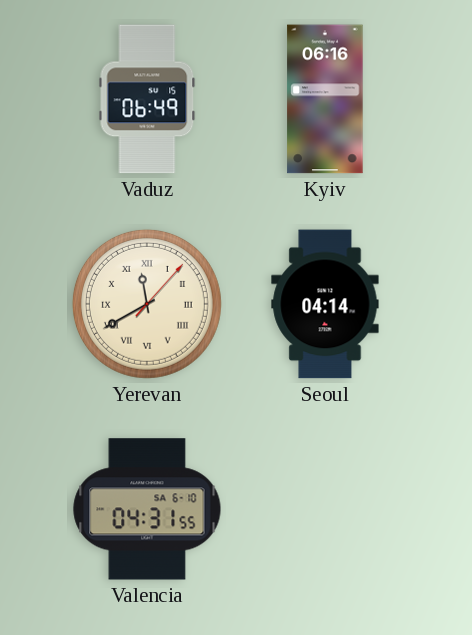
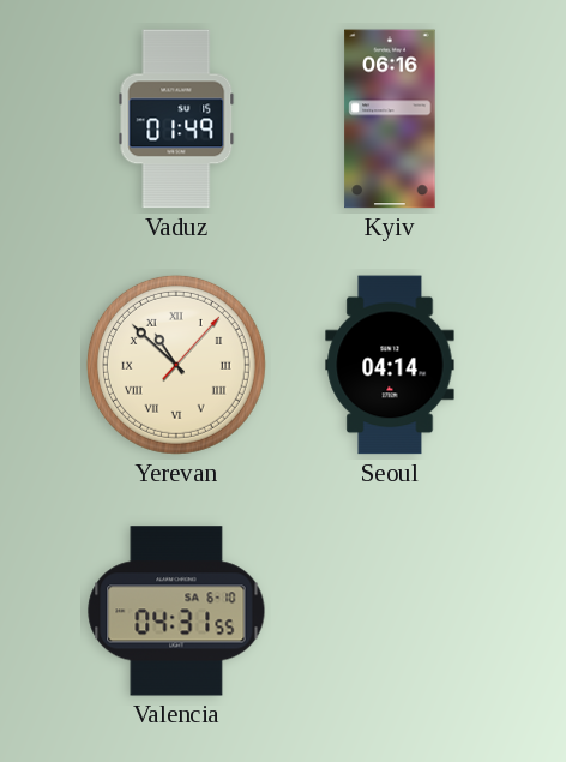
Vaduz: 06:49 -> 01:49
Yerevan: 11:40 -> 10:52
